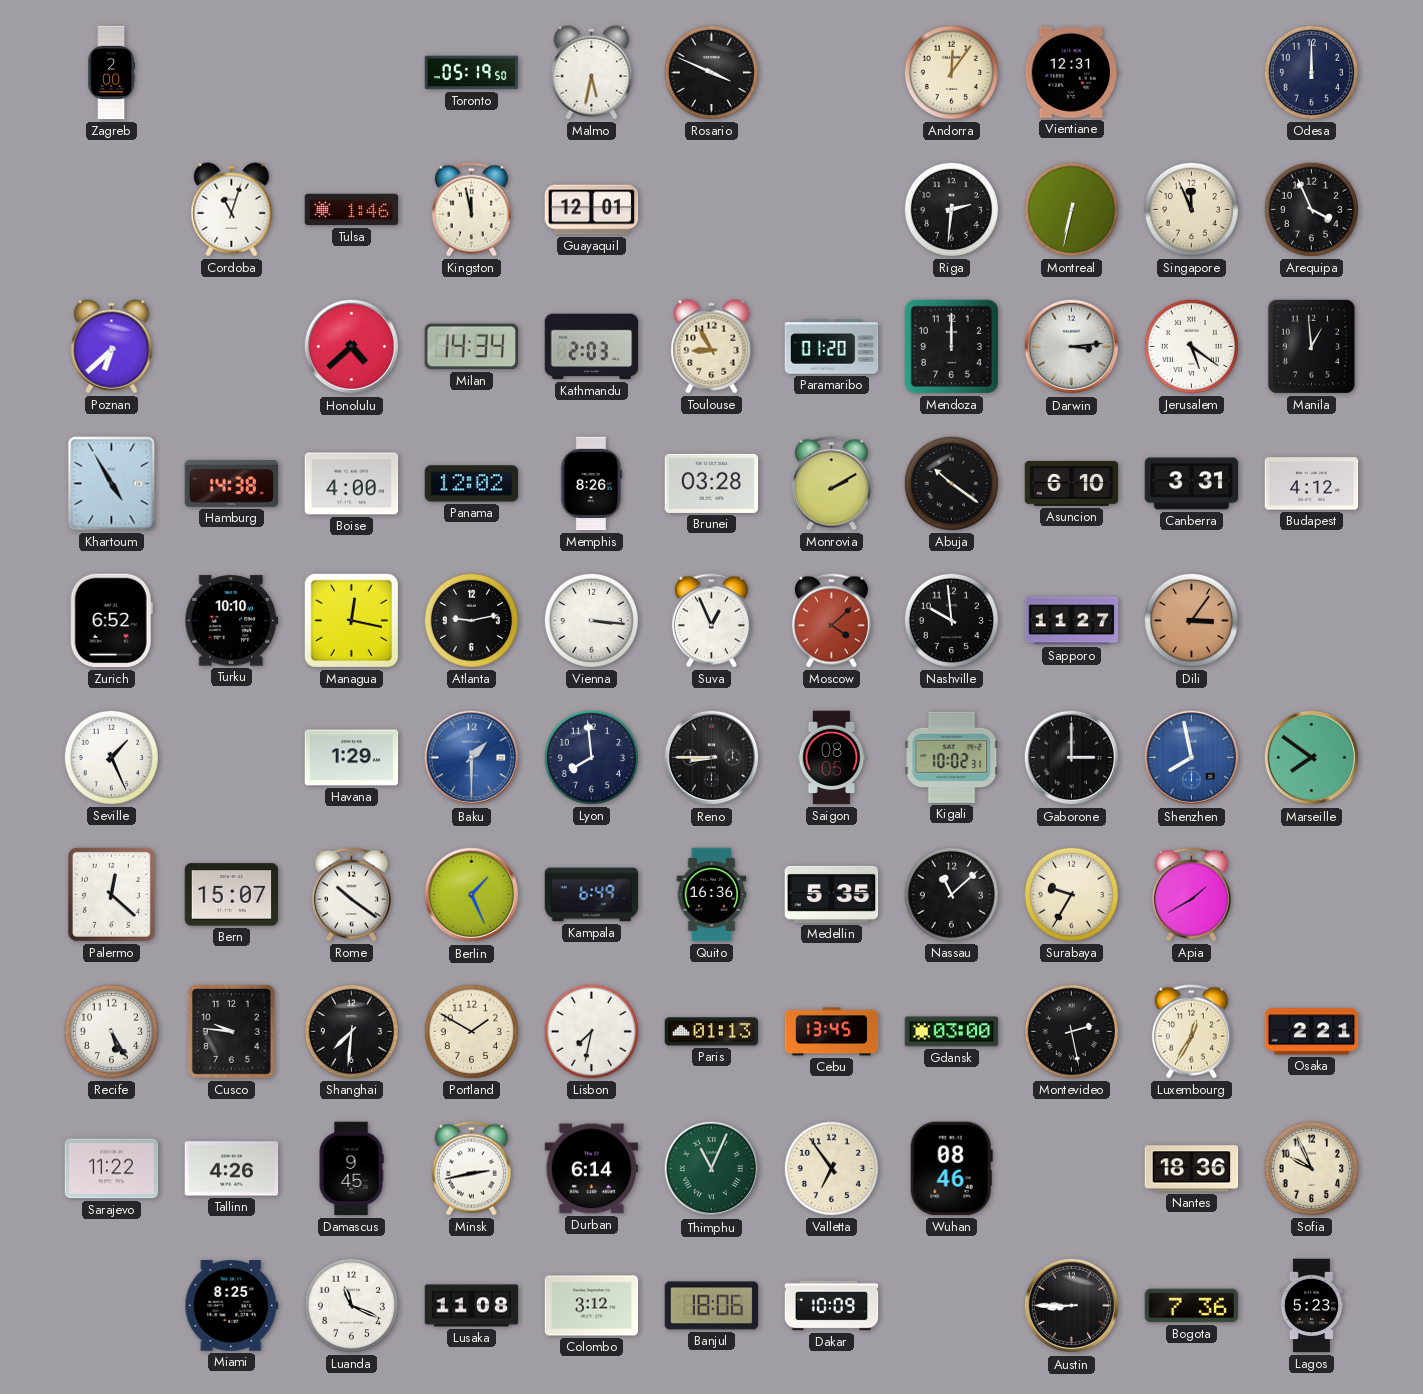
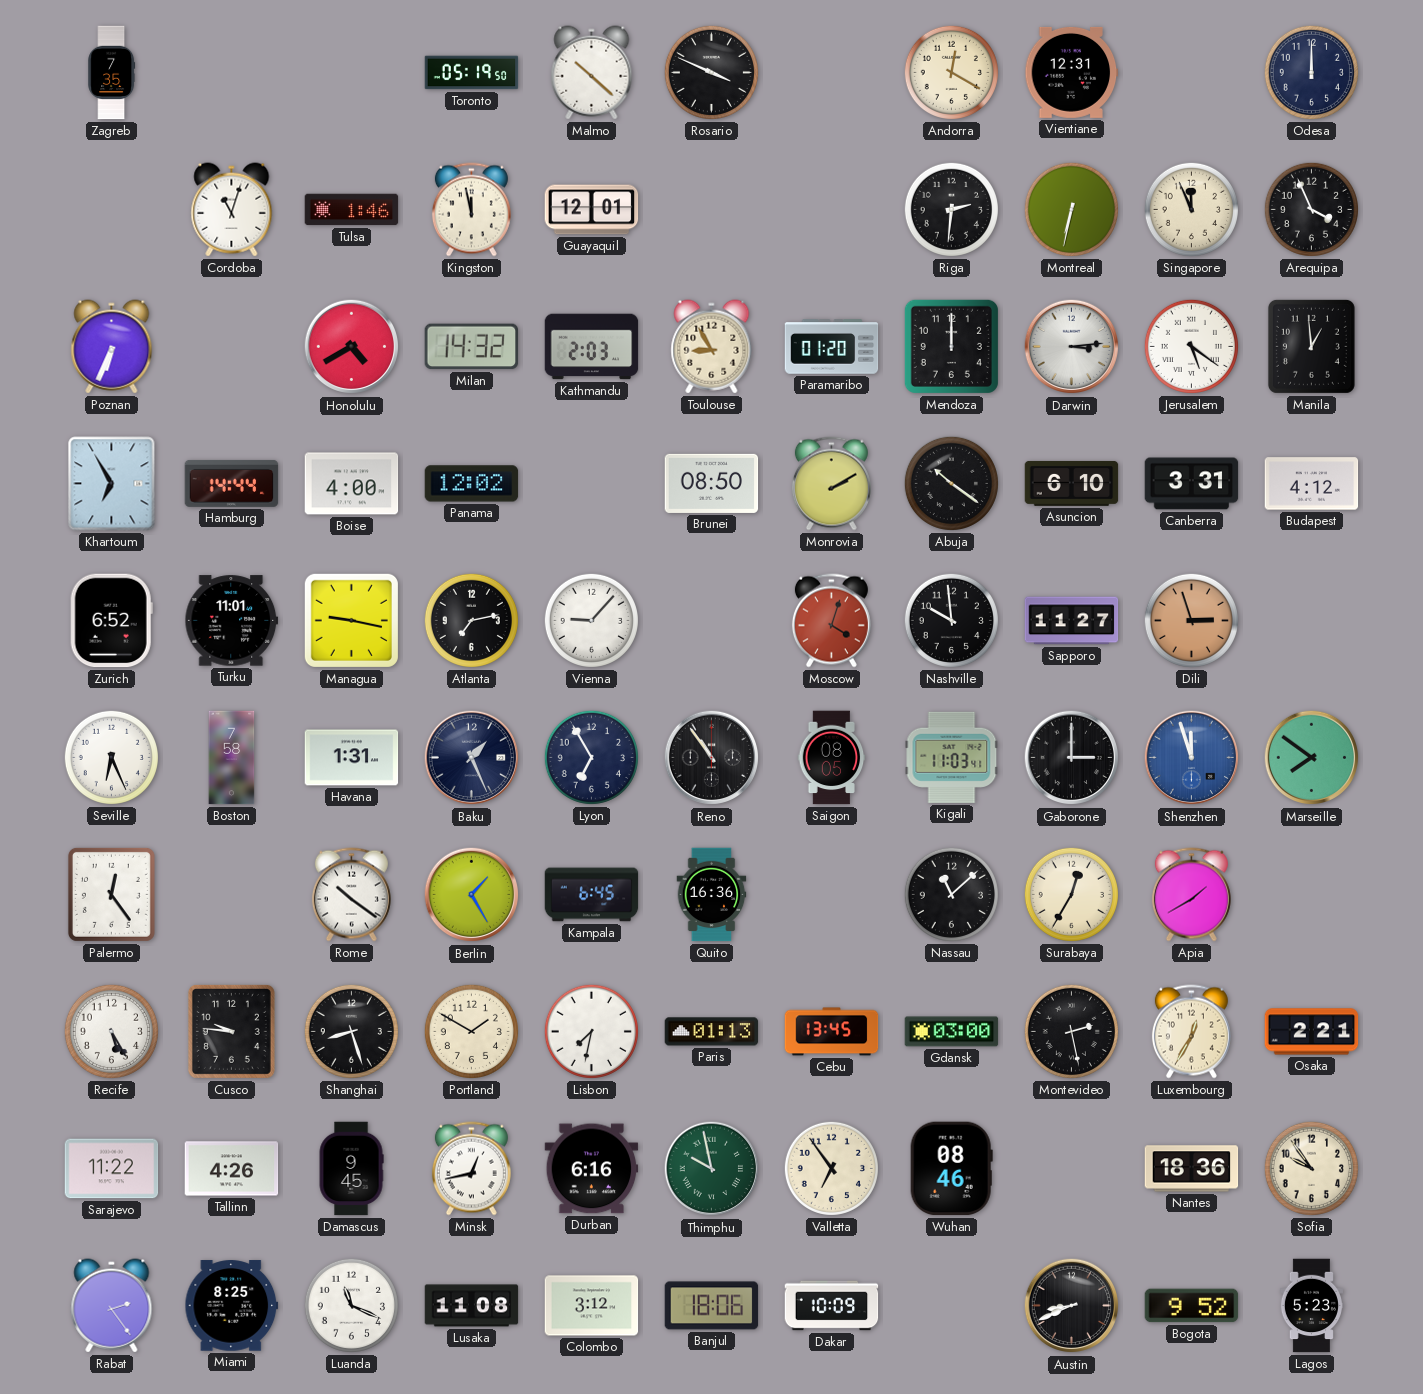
Zagreb: 2:00 -> 7:35
Malmo: 5:32 -> 10:22
Andorra: 12:06 -> 12:20
Poznan: 6:38 -> 6:34
Honolulu: 4:38 -> 4:40
Milan: 14:34 -> 14:32
Khartoum: 4:55 -> 6:55
Hamburg: 14:38 -> 14:44
Memphis: 8:26 -> none
Brunei: 03:28 -> 08:50
Turku: 10:10 -> 11:01
Managua: 12:17 -> 9:17
Atlanta: 9:13 -> 7:13
Vienna: 3:16 -> 9:07
Suva: 12:56 -> none
Moscow: 4:08 -> 4:03
Dili: 3:06 -> 2:57
Seville: 1:26 -> 6:26
Boston: none -> 7:58
Havana: 1:29 -> 1:31
Baku: 1:30 -> 1:26
Baku dial: blue -> navy
Lyon: 7:59 -> 6:55
Reno: 8:45 -> 10:54
Kigali: 10:02 -> 11:03
Shenzhen: 7:58 -> 11:57
Palermo: 12:22 -> 12:24
Bern: 15:07 -> none
Berlin: 1:26 -> 1:25
Kampala: 6:49 -> 6:45
Medellin: 5:35 -> none
Surabaya: 9:35 -> 12:35
Shanghai: 7:31 -> 8:27
Minsk: 2:43 -> 12:43
Durban: 6:14 -> 6:16
Thimphu: 11:04 -> 9:58
Sofia: 9:56 -> 9:54
Rabat: none -> 2:24
Austin: 8:45 -> 8:41
Bogota: 7:36 -> 9:52
